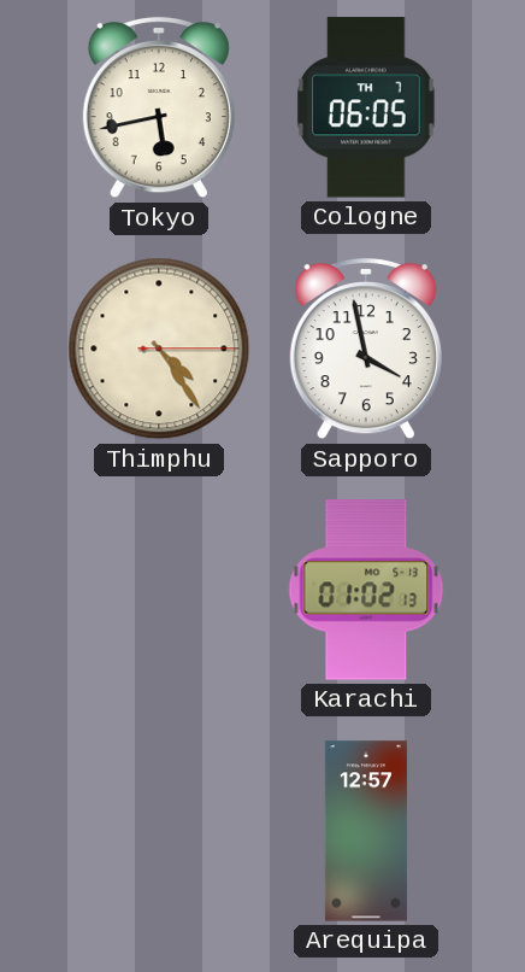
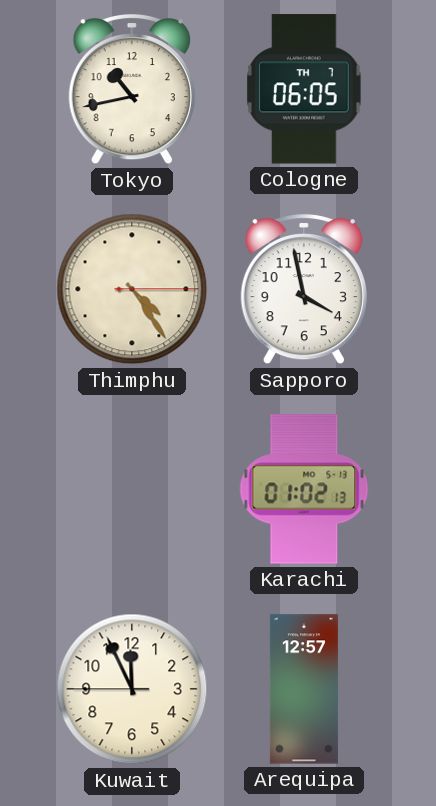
Tokyo: 5:43 -> 10:43
Kuwait: none -> 11:55
